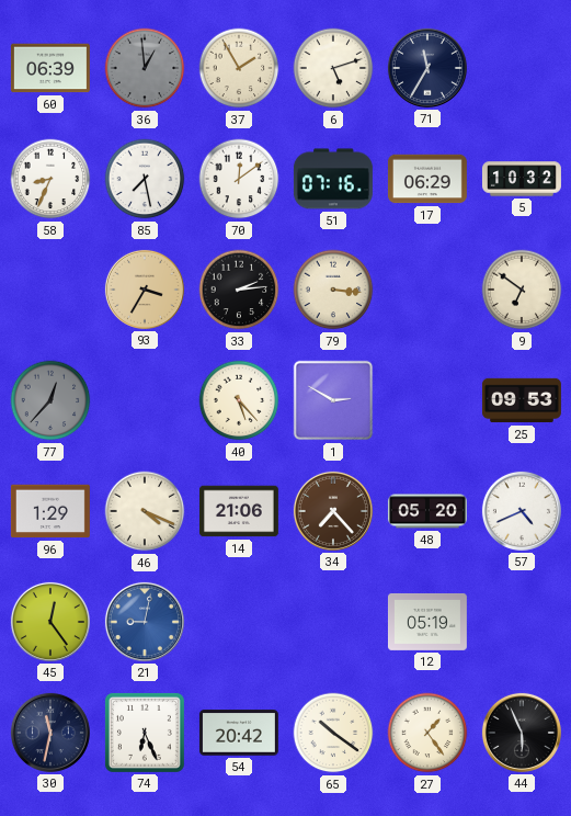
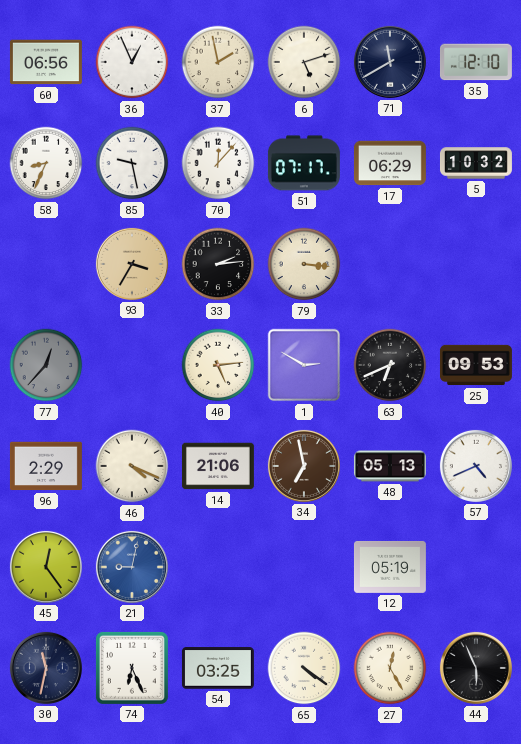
60: 06:39 -> 06:56
36: 12:59 -> 12:56
36 dial: grey -> white
37: 1:55 -> 1:58
71: 11:35 -> 11:40
35: none -> 12:10
85: 7:28 -> 9:28
70: 12:09 -> 12:07
51: 07:16 -> 07:17
9: 6:51 -> none
40: 5:23 -> 5:14
63: none -> 6:41
96: 1:29 -> 2:29
34: 7:23 -> 6:58
48: 05:20 -> 05:13
54: 20:42 -> 03:25
65: 10:21 -> 4:21
27: 1:24 -> 12:25
